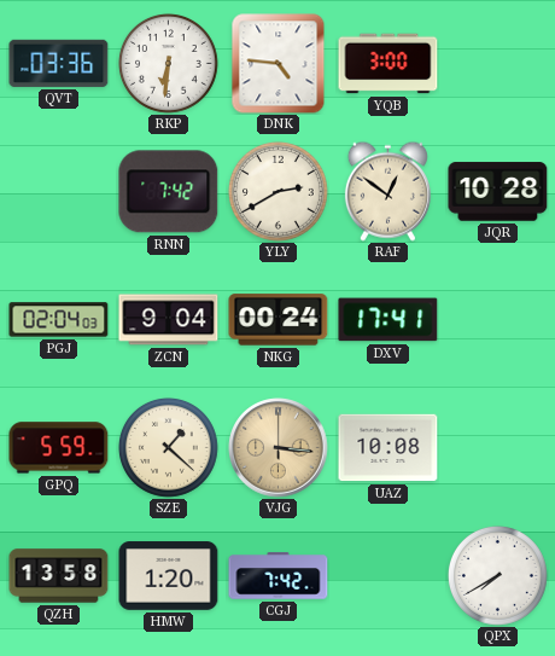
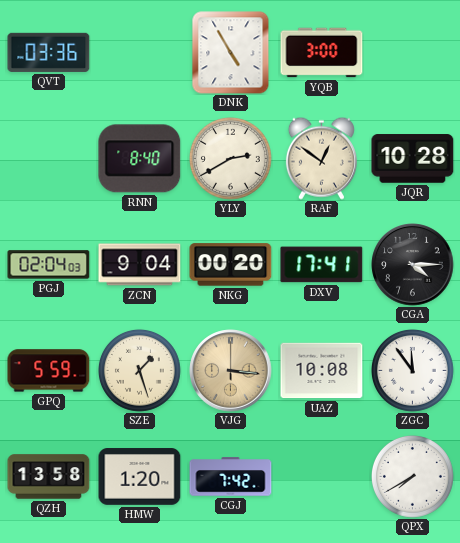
RKP: 6:31 -> none
DNK: 4:46 -> 4:55
RNN: 7:42 -> 8:40
NKG: 00:24 -> 00:20
CGA: none -> 4:15
SZE: 1:22 -> 1:27
ZGC: none -> 11:54
